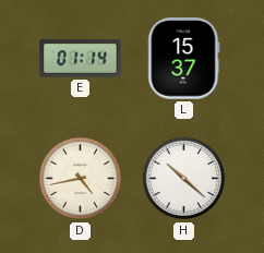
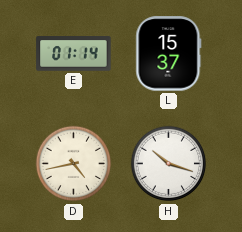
H: 10:22 -> 10:18
